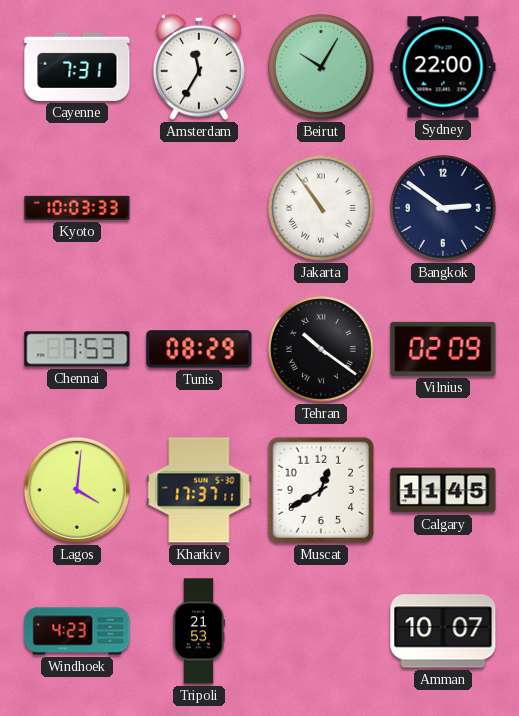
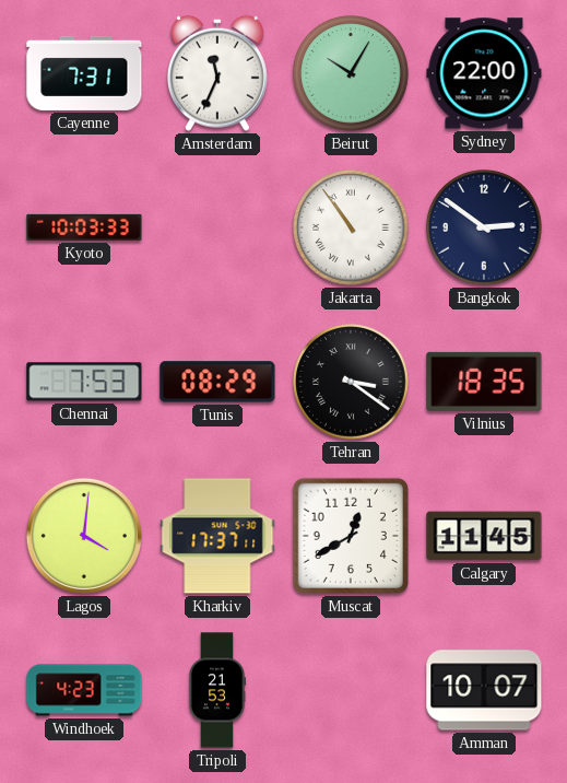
Amsterdam: 11:35 -> 11:34
Tehran: 10:21 -> 3:21
Vilnius: 02:09 -> 18:35
